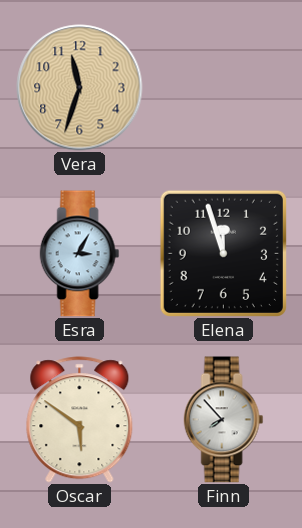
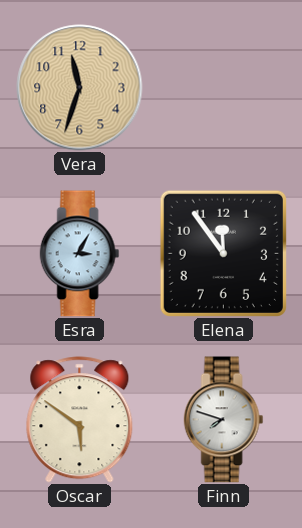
Elena: 11:57 -> 11:54
Finn: 7:53 -> 7:48
